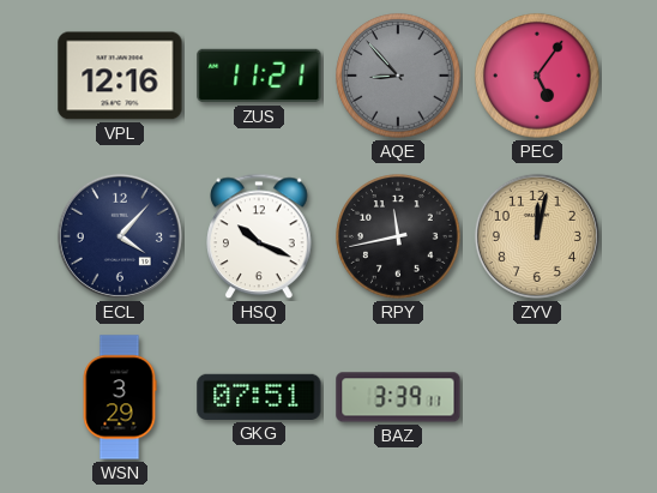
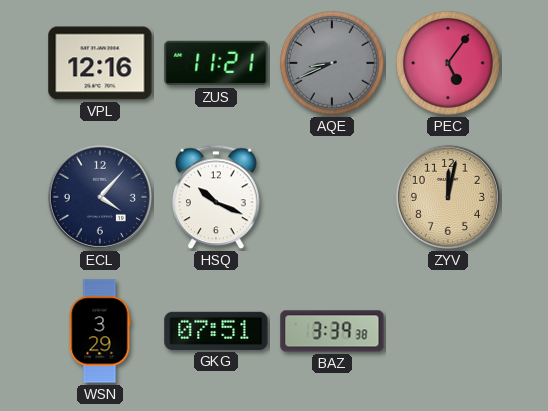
AQE: 8:53 -> 8:41
RPY: 11:43 -> none
BAZ: 3:39:11 -> 3:39:38
